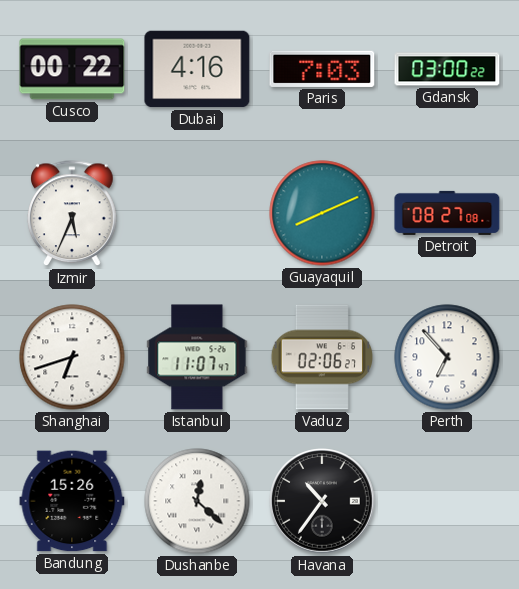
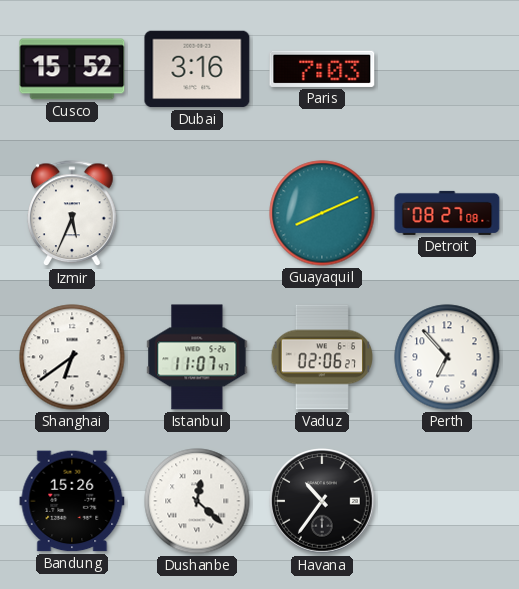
Cusco: 00:22 -> 15:52
Dubai: 4:16 -> 3:16
Gdansk: 03:00 -> none
Shanghai: 6:42 -> 6:39
